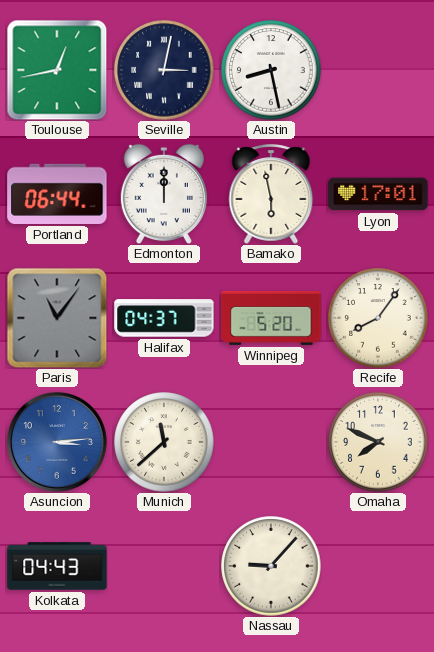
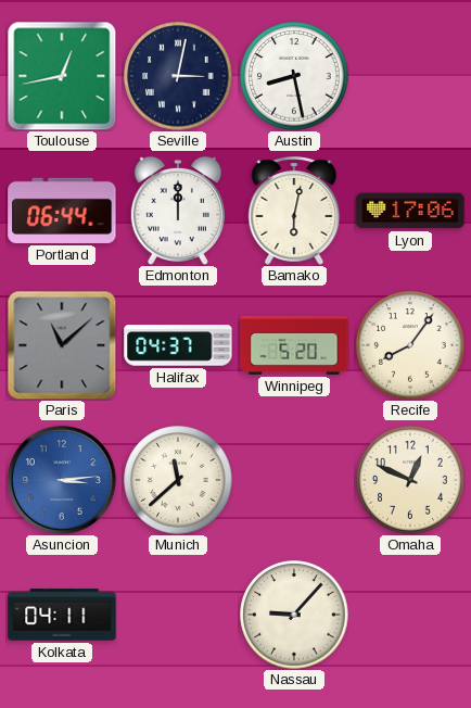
Bamako: 5:58 -> 6:02
Lyon: 17:01 -> 17:06
Paris: 11:06 -> 11:08
Omaha: 7:49 -> 12:49
Kolkata: 04:43 -> 04:11
